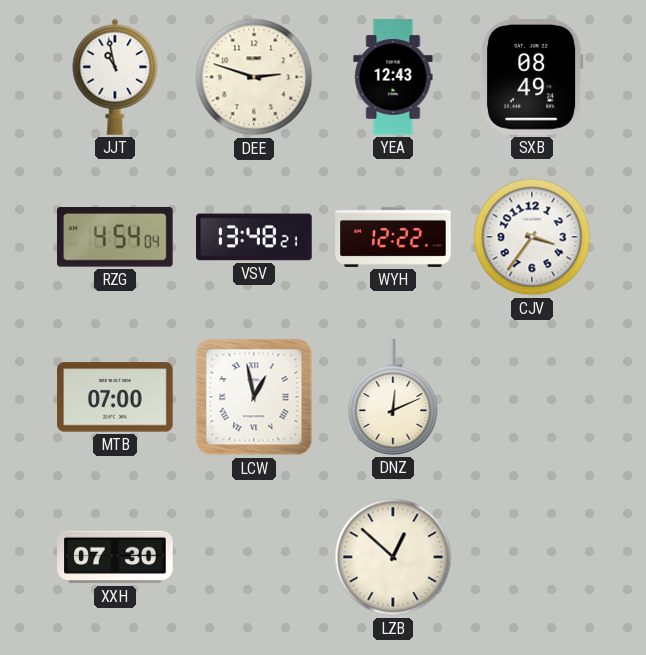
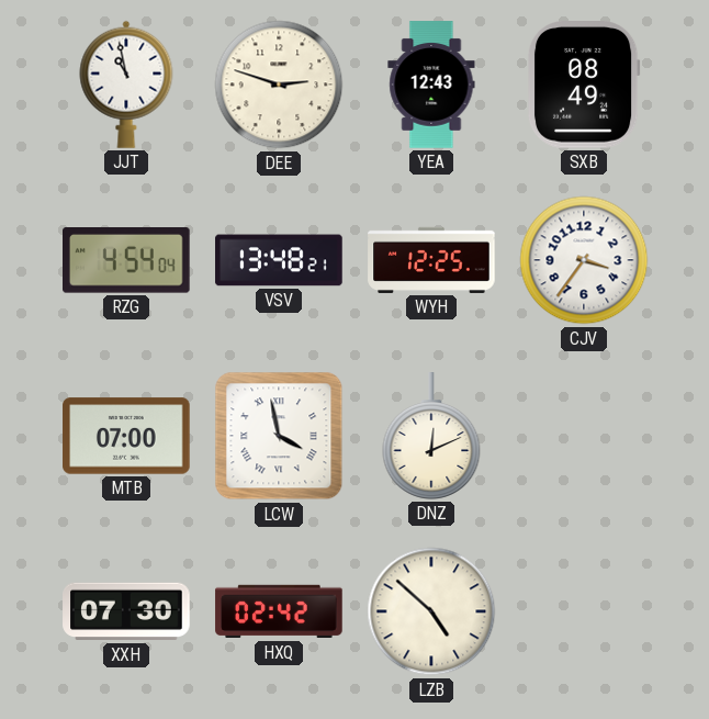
WYH: 12:22 -> 12:25
LCW: 12:58 -> 3:58
HXQ: none -> 02:42
LZB: 12:52 -> 4:52
